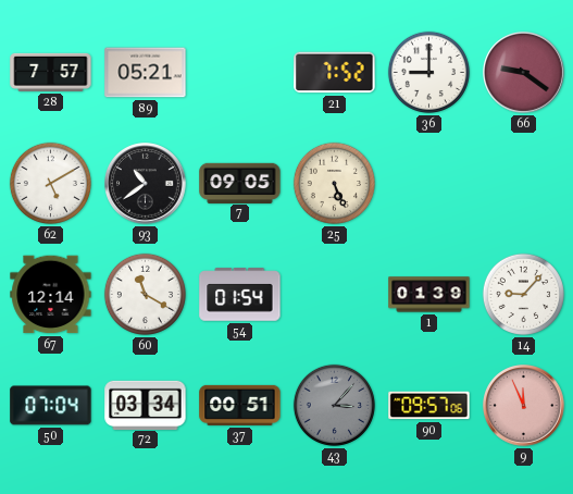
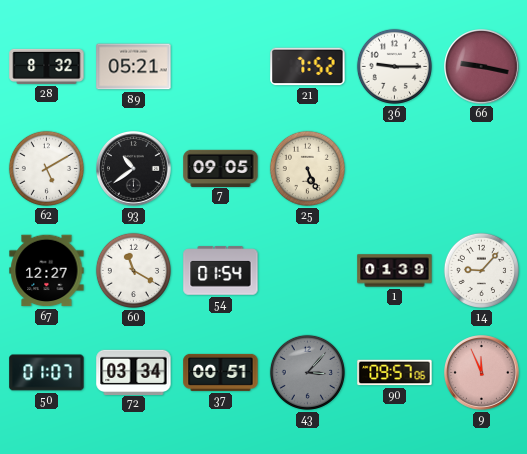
28: 7:57 -> 8:32
36: 9:00 -> 9:15
66: 9:21 -> 9:17
67: 12:14 -> 12:27
50: 07:04 -> 01:07
